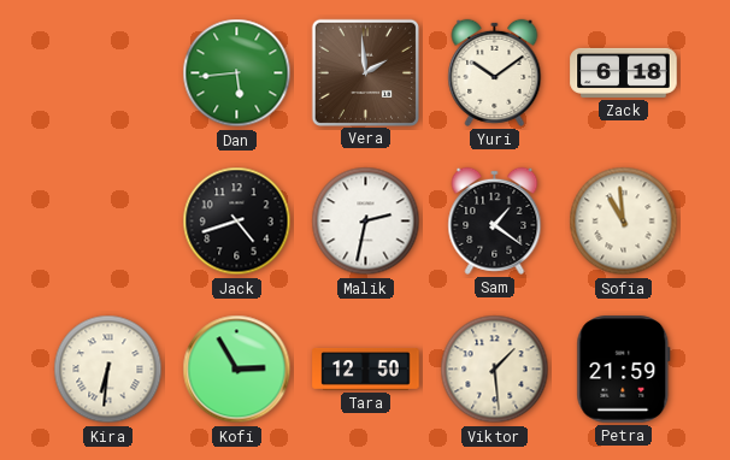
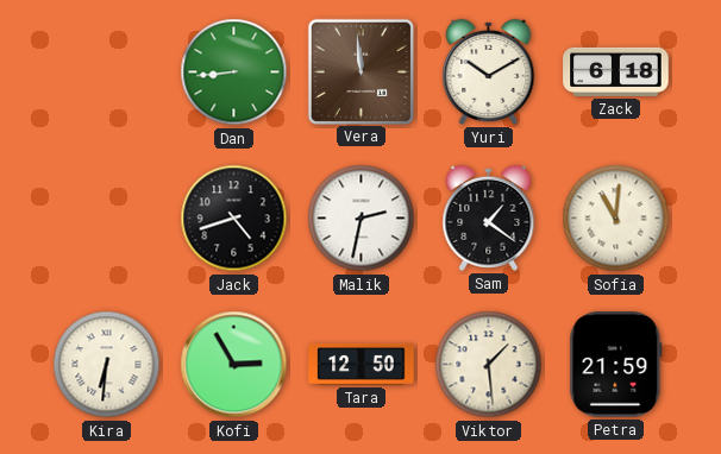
Dan: 5:44 -> 8:44
Vera: 1:59 -> 11:59
Yuri: 10:09 -> 10:10
Sofia: 10:59 -> 11:01
